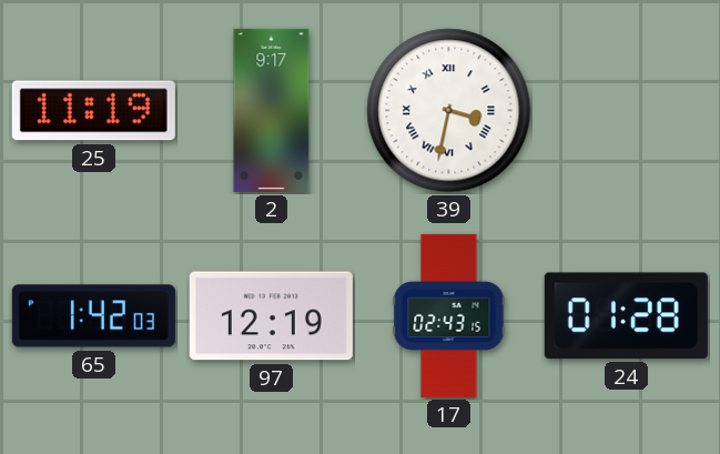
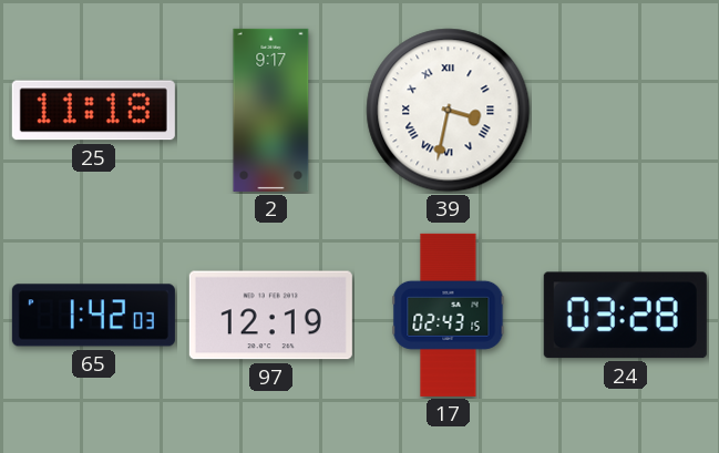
25: 11:19 -> 11:18
24: 01:28 -> 03:28
